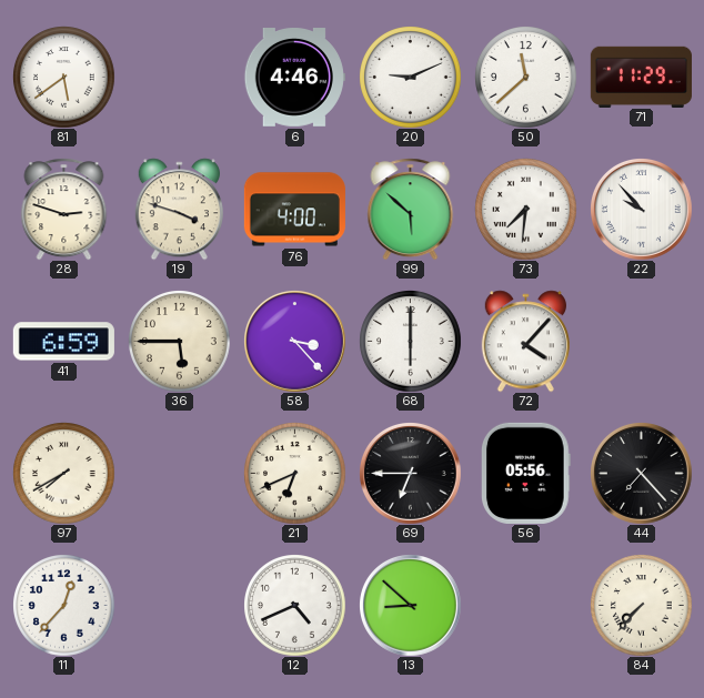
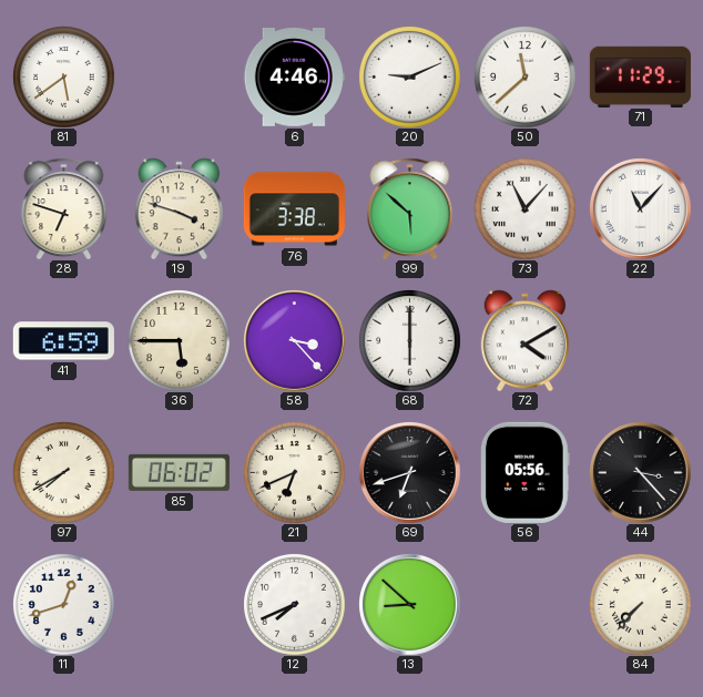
28: 2:48 -> 6:48
76: 4:00 -> 3:38
73: 7:31 -> 11:07
22: 9:53 -> 11:07
72: 4:07 -> 4:10
85: none -> 06:02
69: 6:45 -> 6:42
44: 7:23 -> 3:23
11: 12:37 -> 12:42
12: 4:41 -> 7:41
